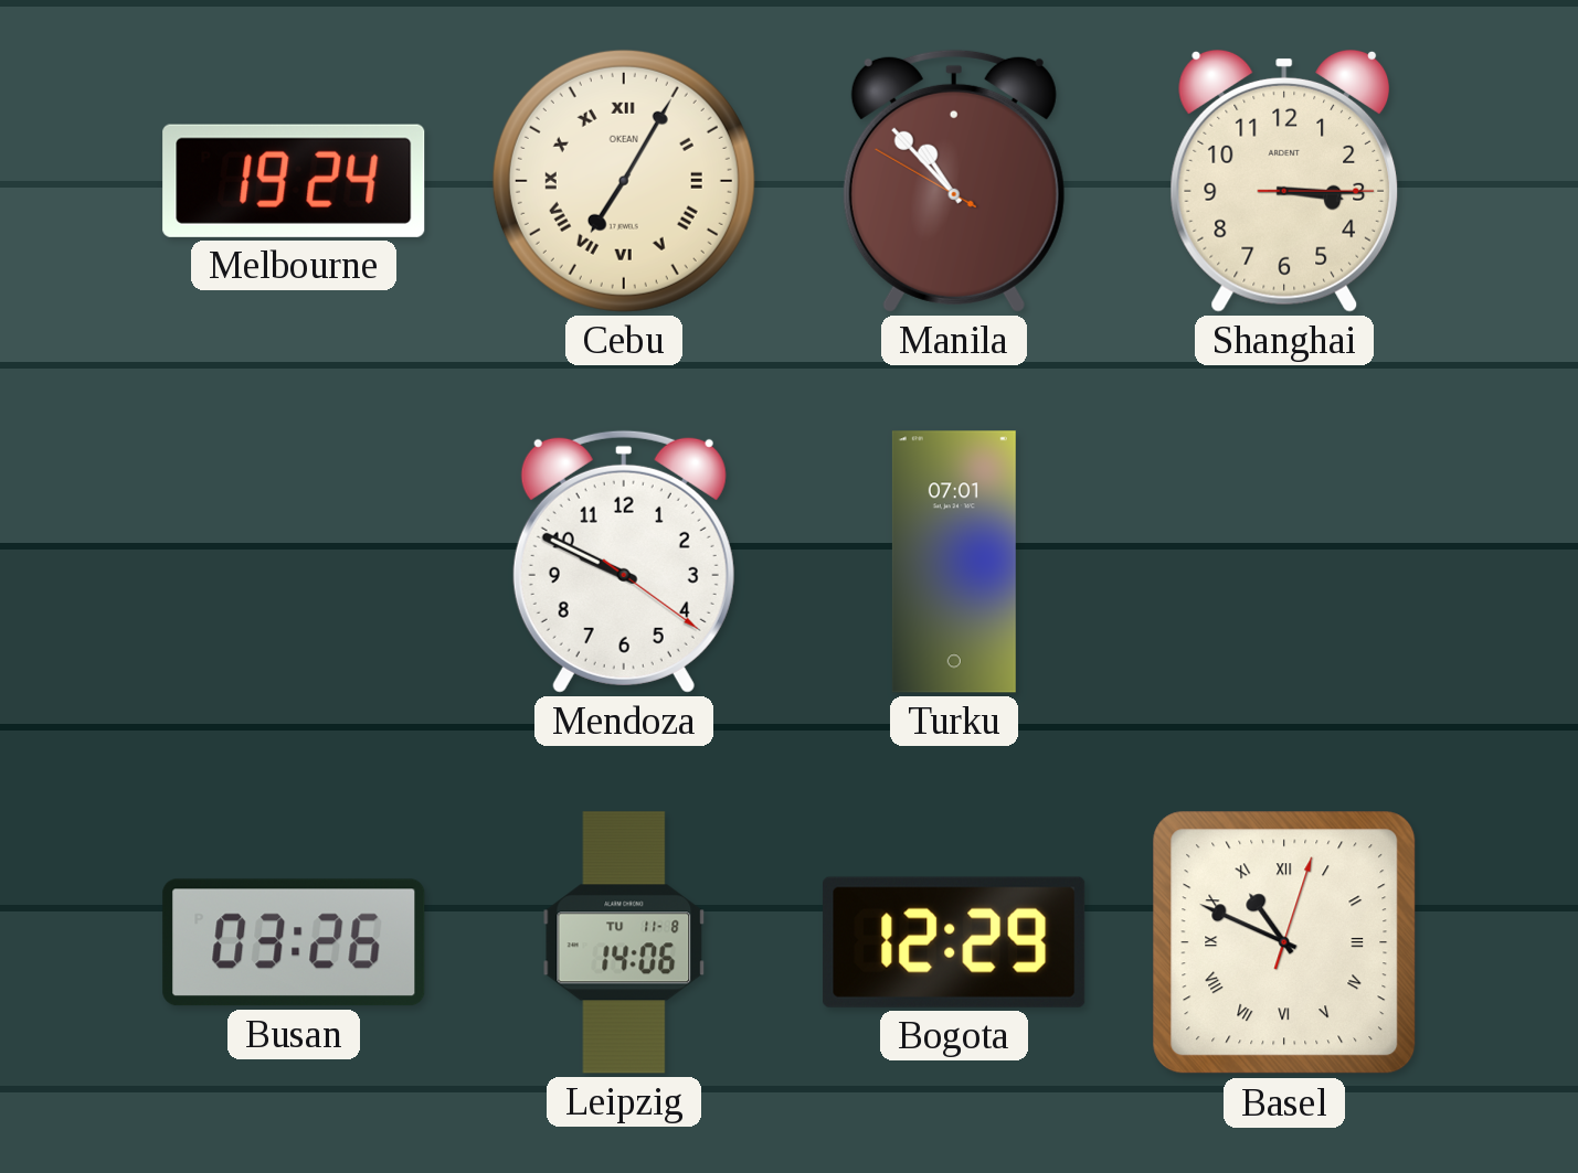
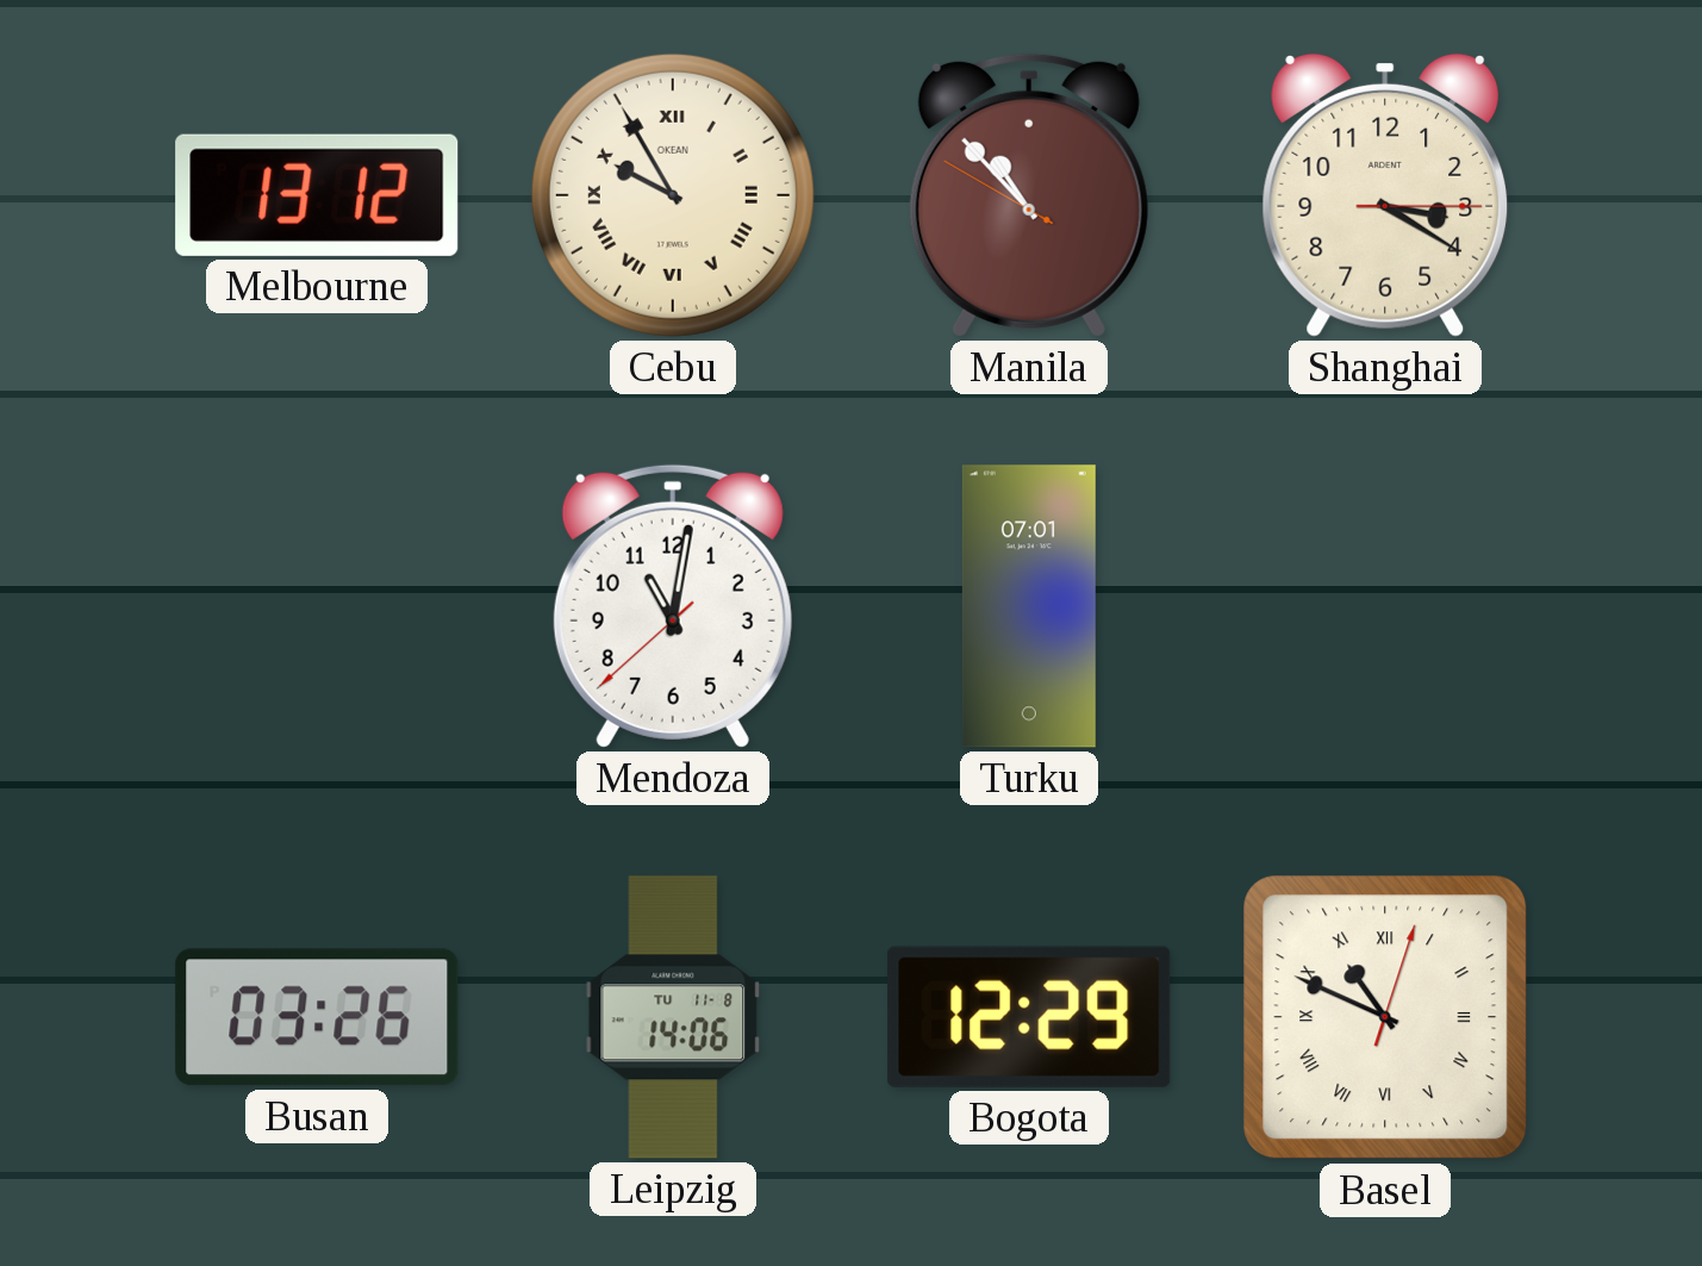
Melbourne: 19:24 -> 13:12
Cebu: 7:05 -> 9:55
Shanghai: 3:15 -> 3:20
Mendoza: 9:49 -> 11:01
